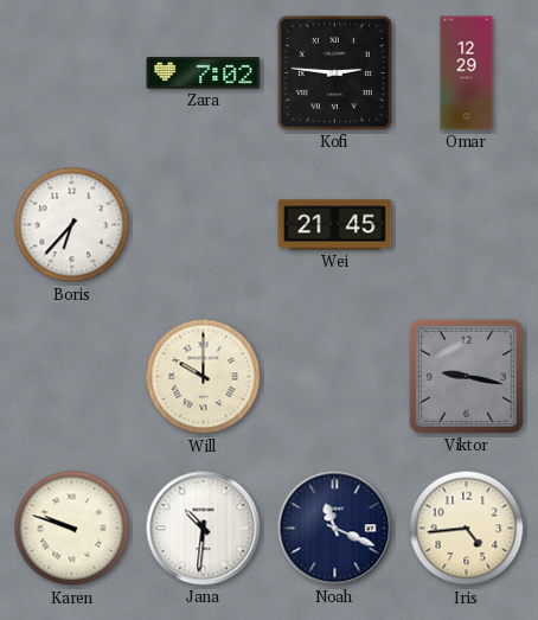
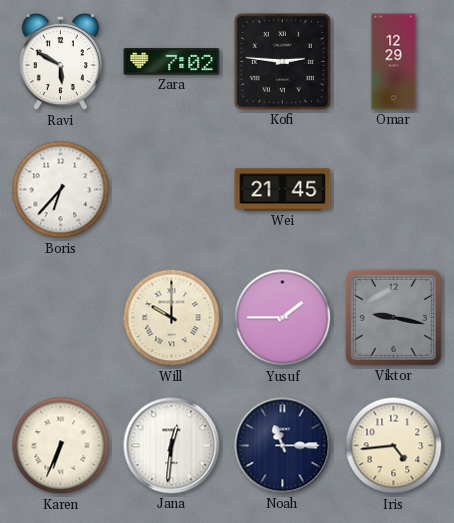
Ravi: none -> 5:50
Yusuf: none -> 1:45
Karen: 9:48 -> 6:34
Jana: 10:31 -> 12:31
Noah: 11:19 -> 11:15
